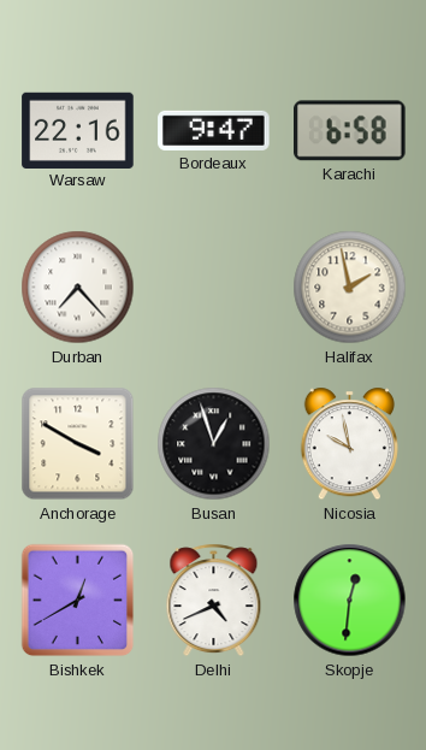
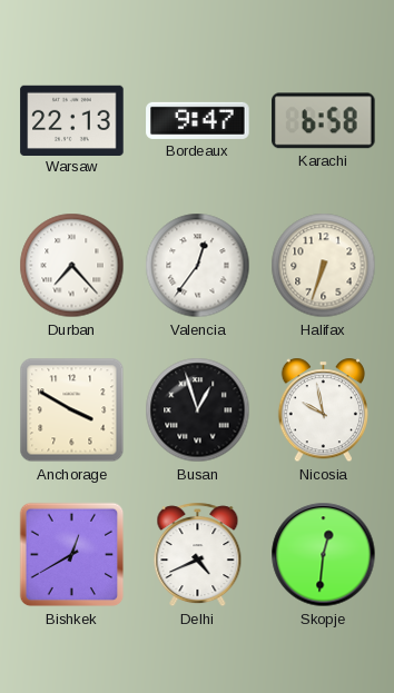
Warsaw: 22:16 -> 22:13
Valencia: none -> 12:36
Halifax: 1:58 -> 6:33
